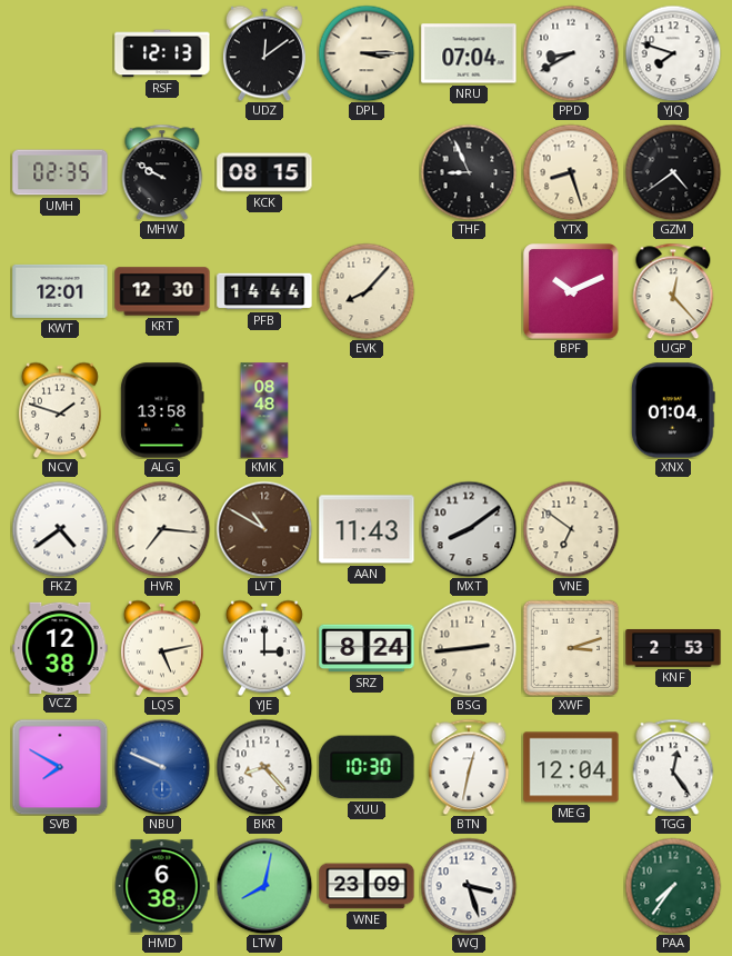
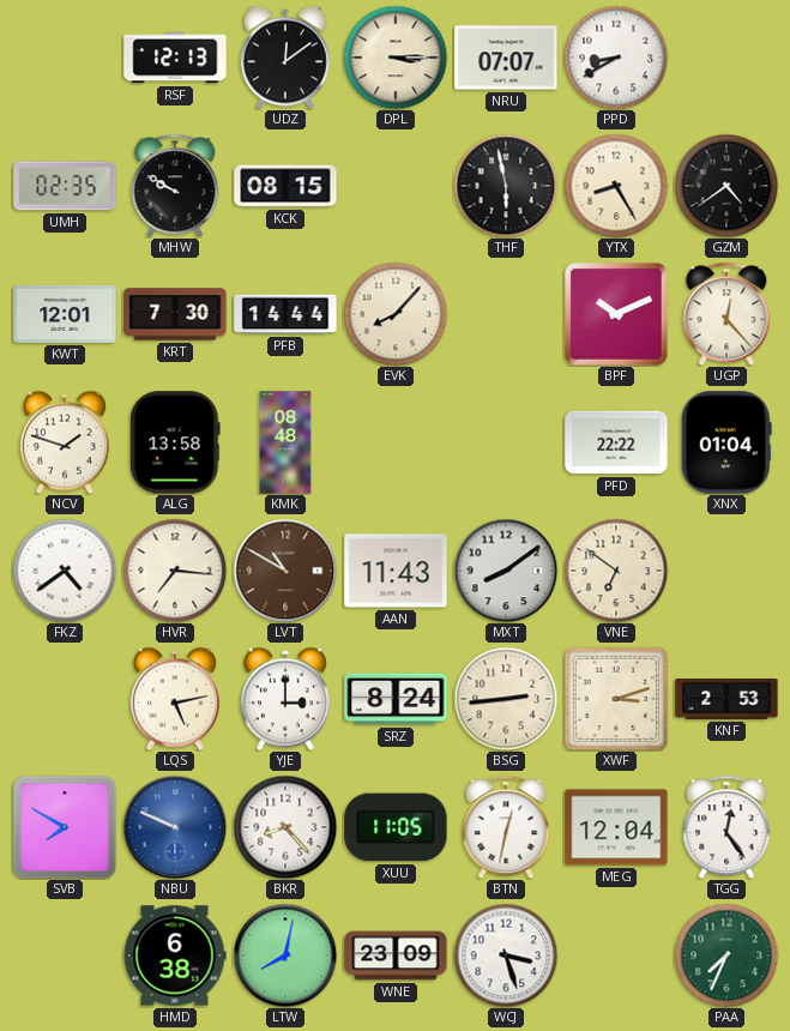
NRU: 07:04 -> 07:07
YJQ: 7:48 -> none
THF: 8:56 -> 5:58
YTX: 8:27 -> 8:25
KRT: 12:30 -> 7:30
PFD: none -> 22:22
VCZ: 12:38 -> none
XUU: 10:30 -> 11:05
PAA: 7:36 -> 7:34
